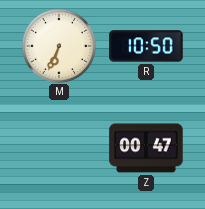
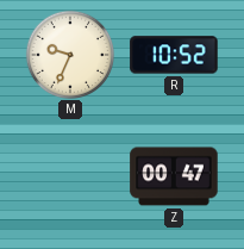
M: 6:34 -> 9:34
R: 10:50 -> 10:52
